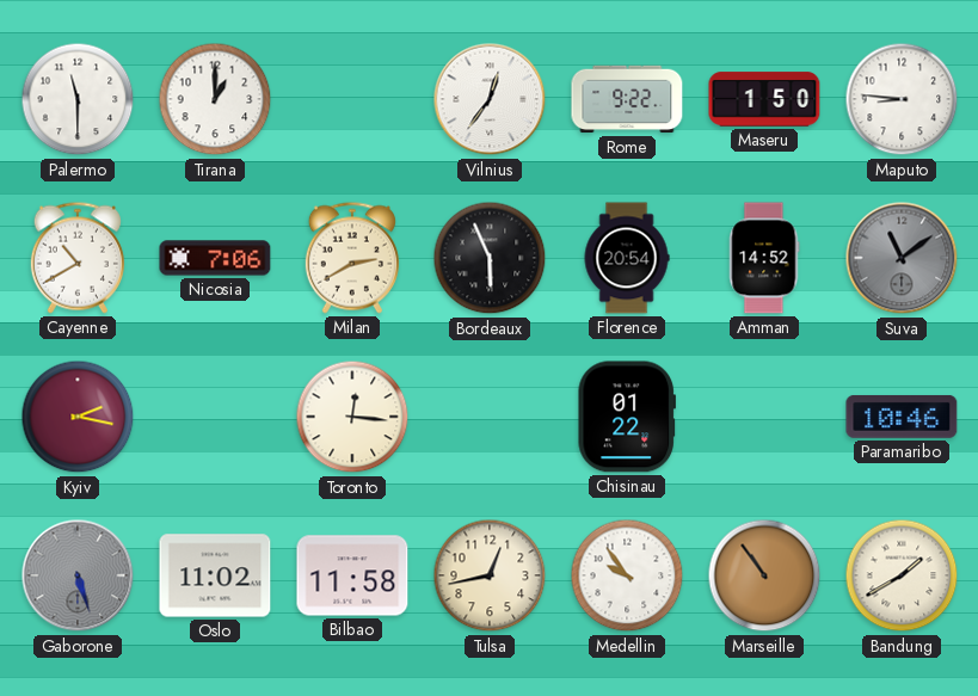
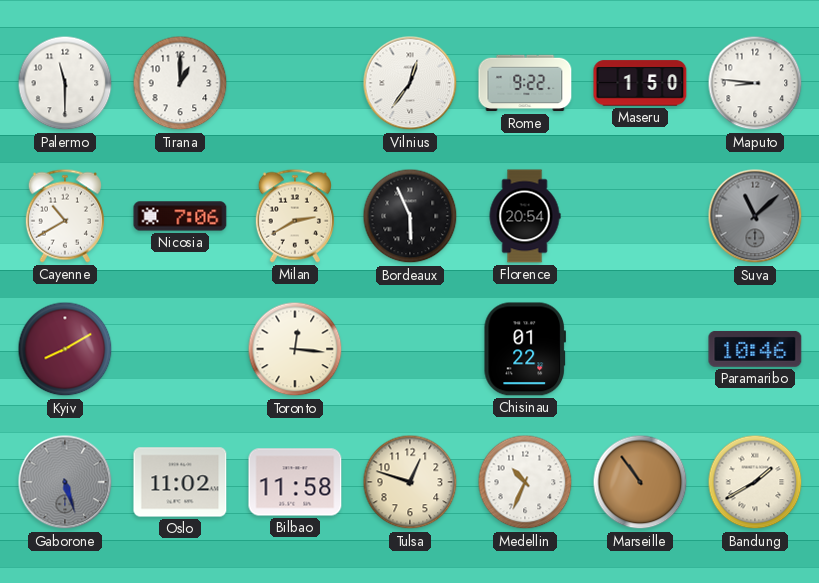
Amman: 14:52 -> none
Suva: 11:09 -> 11:08
Kyiv: 2:17 -> 8:10
Tulsa: 12:43 -> 12:48
Medellin: 9:54 -> 10:34
